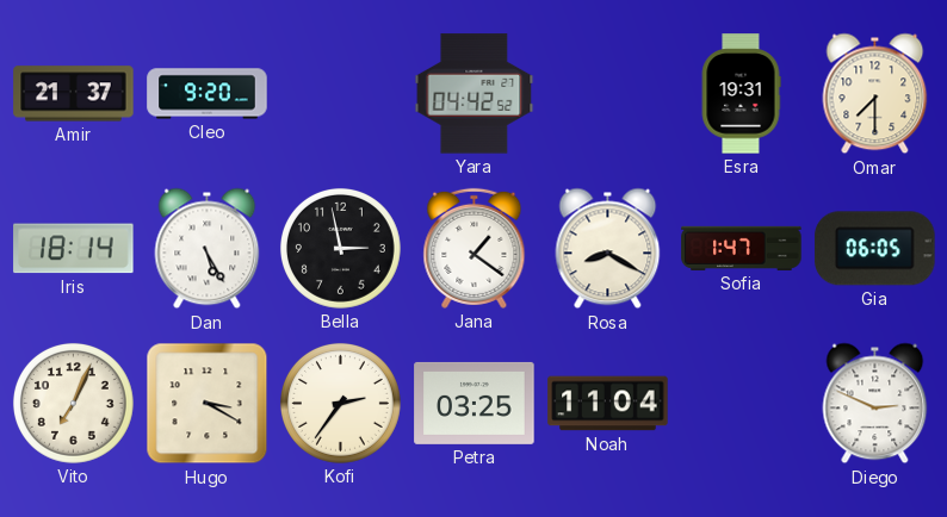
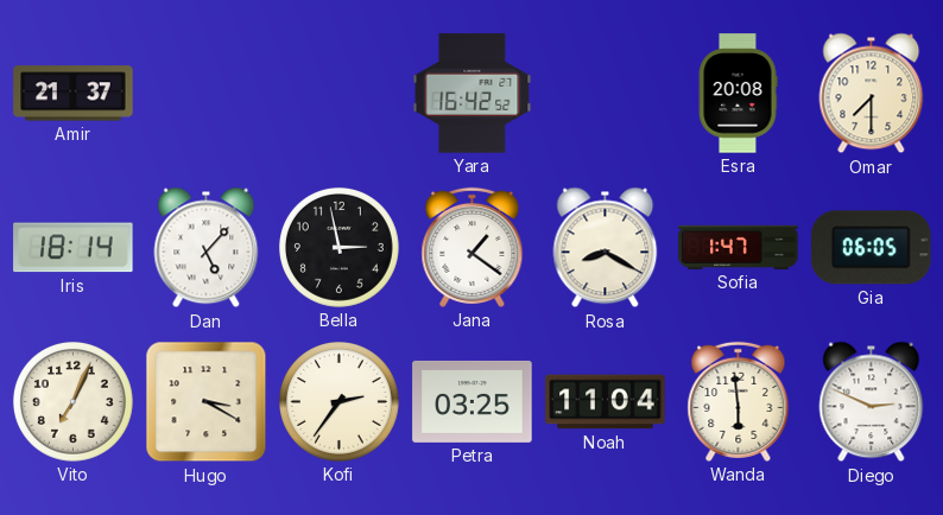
Cleo: 9:20 -> none
Yara: 04:42 -> 16:42
Esra: 19:31 -> 20:08
Dan: 5:25 -> 5:07
Wanda: none -> 5:59
